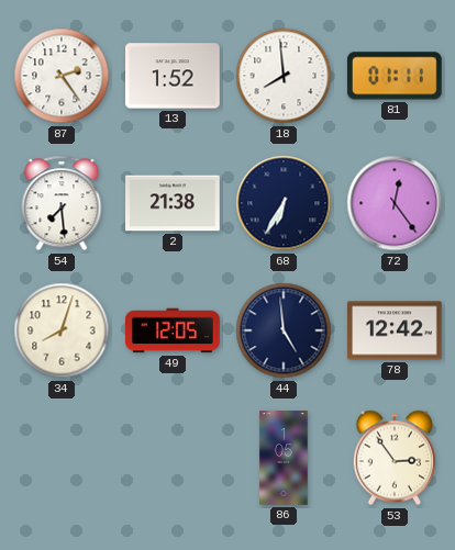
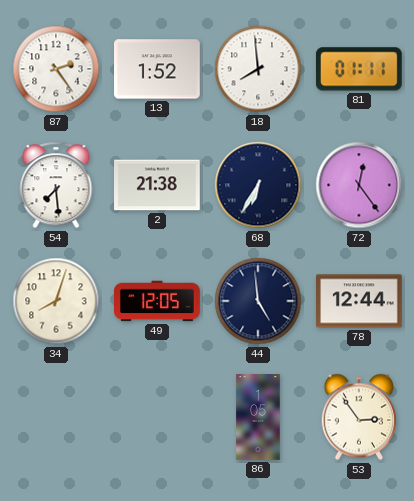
78: 12:42 -> 12:44
